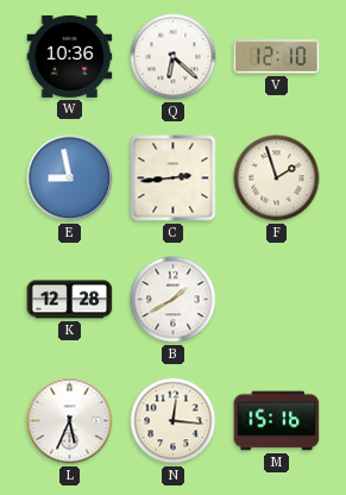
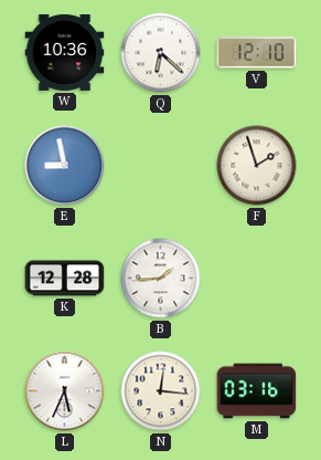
C: 2:44 -> none
B: 1:40 -> 1:44
M: 15:16 -> 03:16
